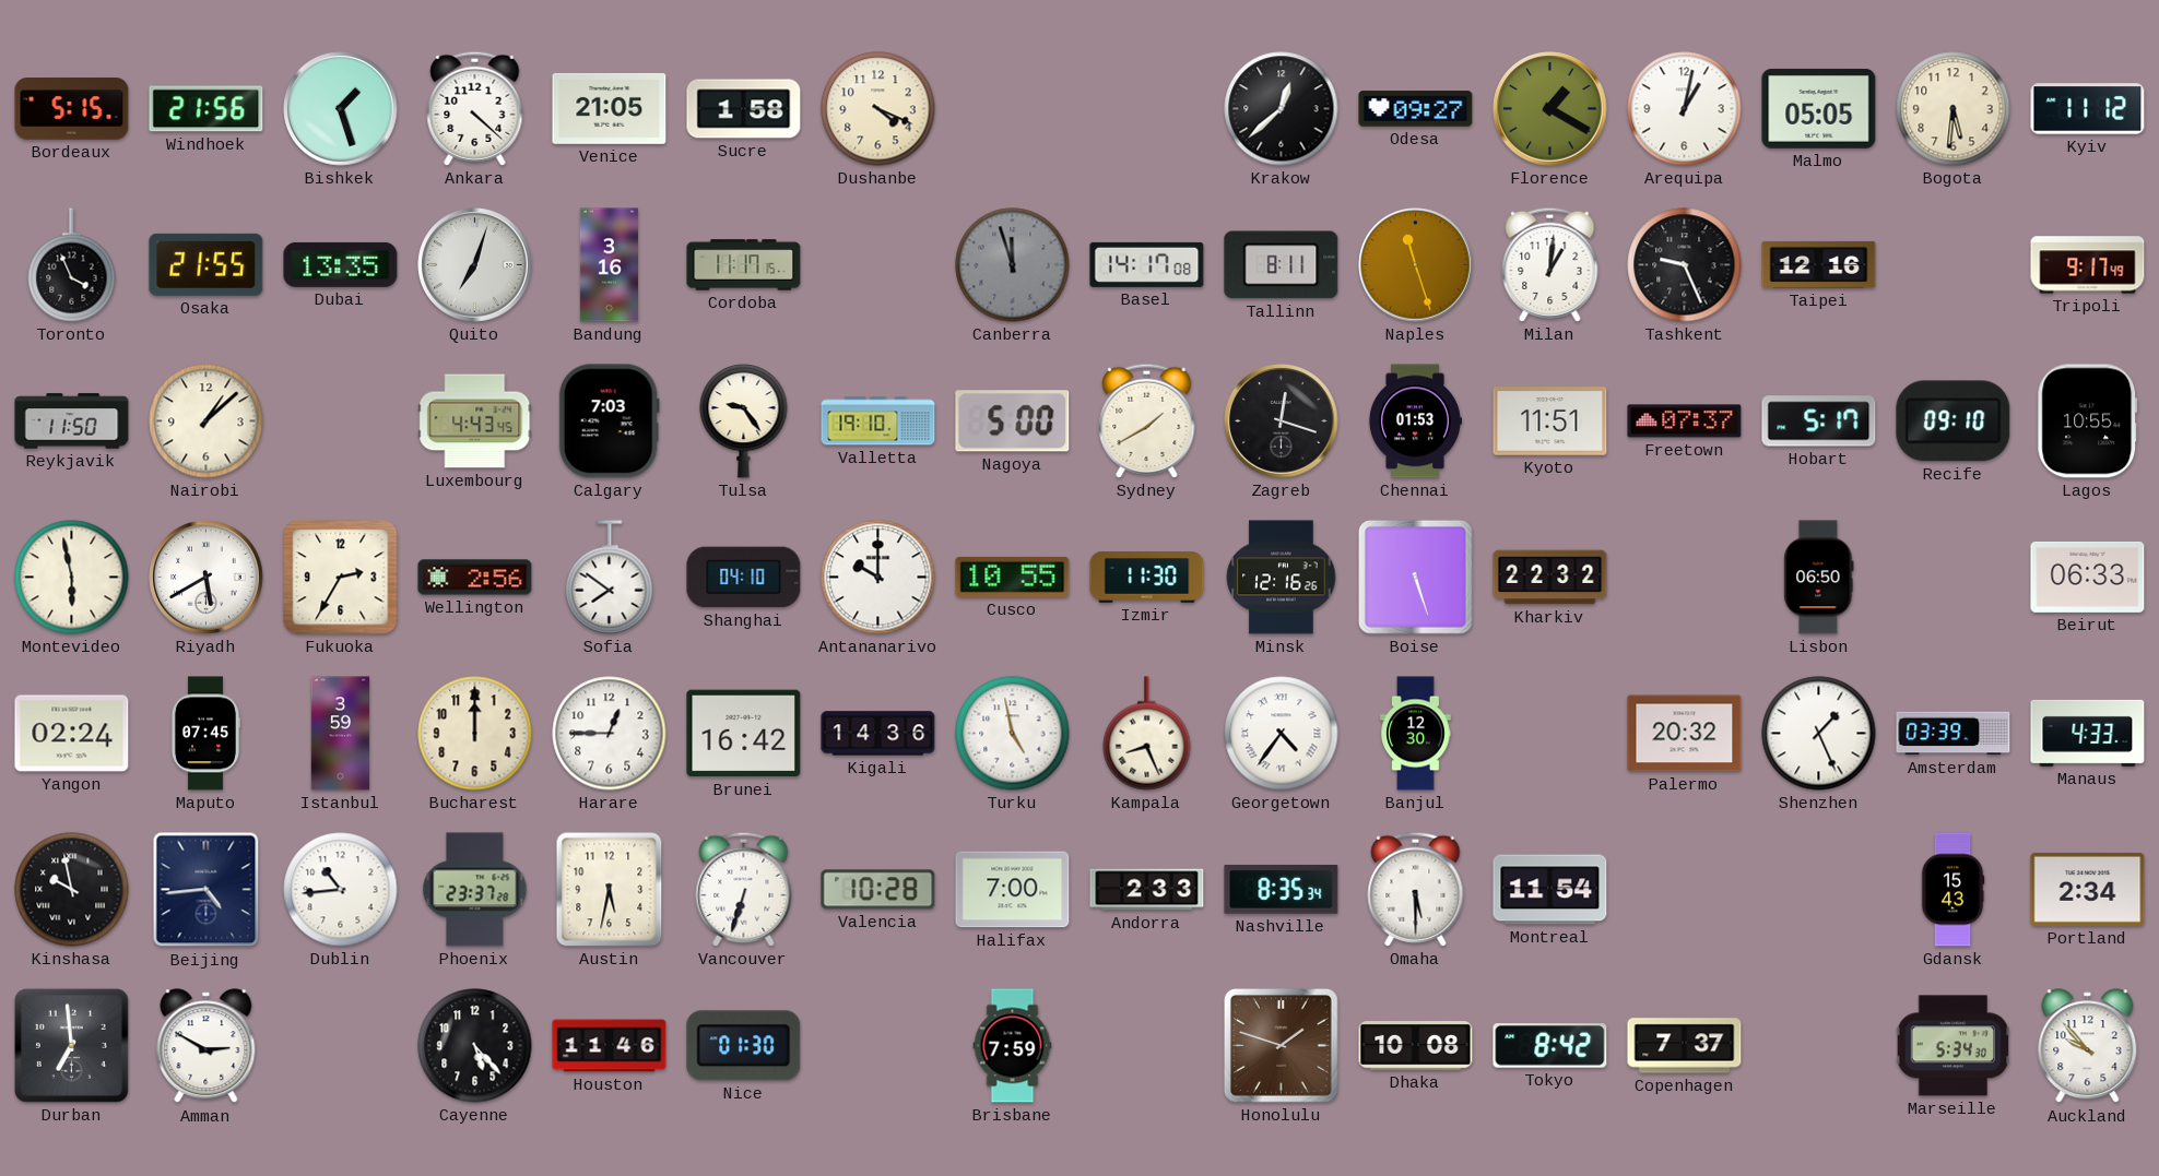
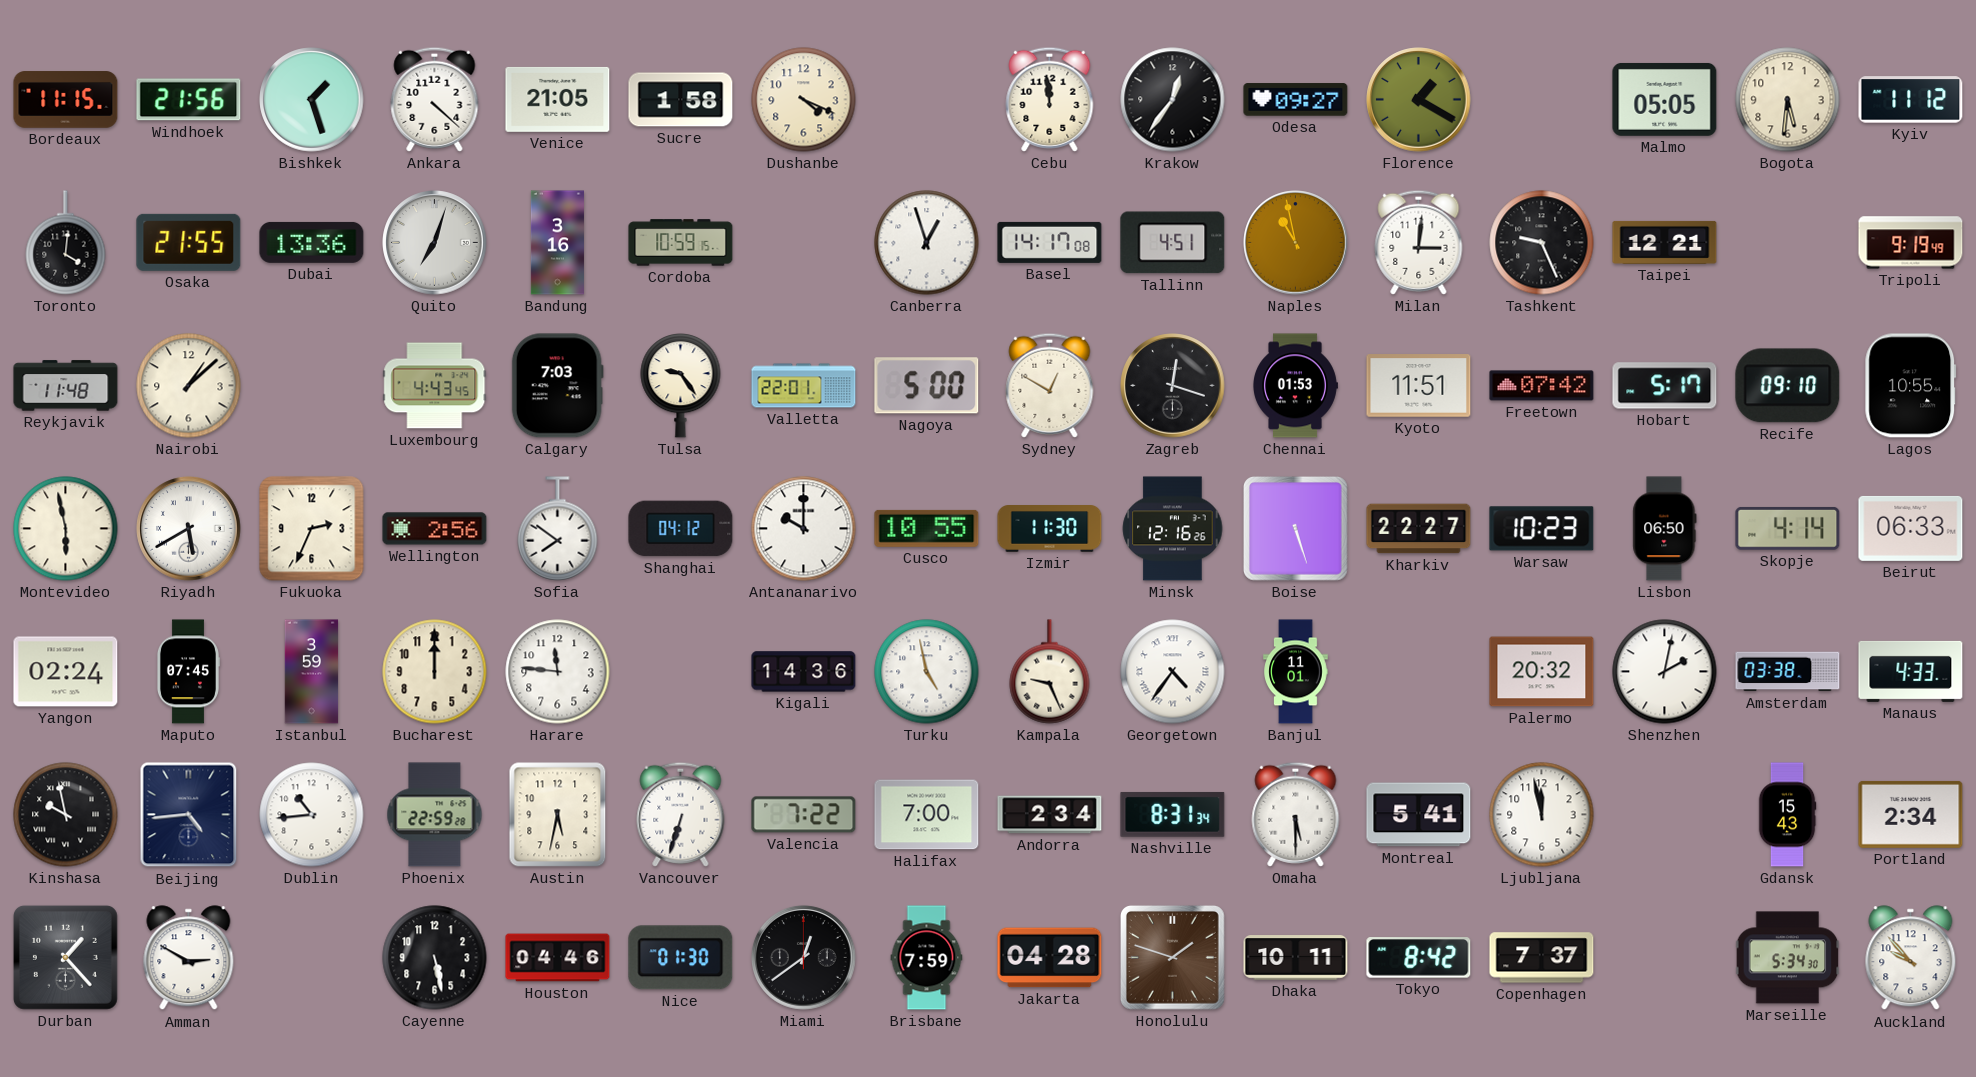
Bordeaux: 5:15 -> 11:15
Cebu: none -> 11:59
Krakow: 12:38 -> 12:36
Arequipa: 1:02 -> none
Toronto: 3:56 -> 4:01
Dubai: 13:35 -> 13:36
Cordoba: 11:17 -> 10:59
Canberra: 11:57 -> 12:57
Canberra dial: grey -> white
Tallinn: 8:11 -> 4:51
Naples: 11:27 -> 10:58
Milan: 1:01 -> 3:01
Taipei: 12:16 -> 12:21
Tripoli: 9:17 -> 9:19
Reykjavik: 11:50 -> 11:48
Valletta: 19:10 -> 22:01
Sydney: 1:40 -> 12:50
Freetown: 07:37 -> 07:42
Fukuoka: 2:35 -> 2:34
Shanghai: 04:10 -> 04:12
Kharkiv: 22:32 -> 22:27
Warsaw: none -> 10:23
Skopje: none -> 4:14
Harare: 12:45 -> 11:46
Brunei: 16:42 -> none
Kampala: 8:26 -> 9:26
Banjul: 12:30 -> 11:01
Shenzhen: 1:26 -> 2:02
Amsterdam: 03:39 -> 03:38
Phoenix: 23:37 -> 22:59
Valencia: 10:28 -> 7:22
Andorra: 2:33 -> 2:34
Nashville: 8:35 -> 8:31
Montreal: 11:54 -> 5:41
Ljubljana: none -> 11:58
Durban: 6:59 -> 1:23
Cayenne: 5:23 -> 5:28
Houston: 11:46 -> 04:46
Miami: none -> 12:39
Jakarta: none -> 04:28
Dhaka: 10:08 -> 10:11
